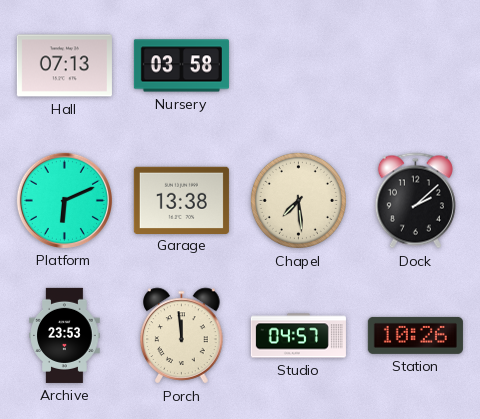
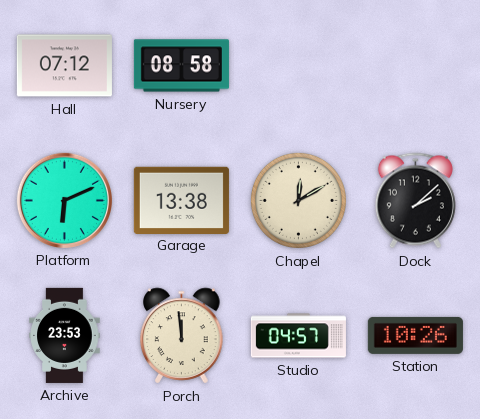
Hall: 07:13 -> 07:12
Nursery: 03:58 -> 08:58
Chapel: 7:29 -> 12:10
